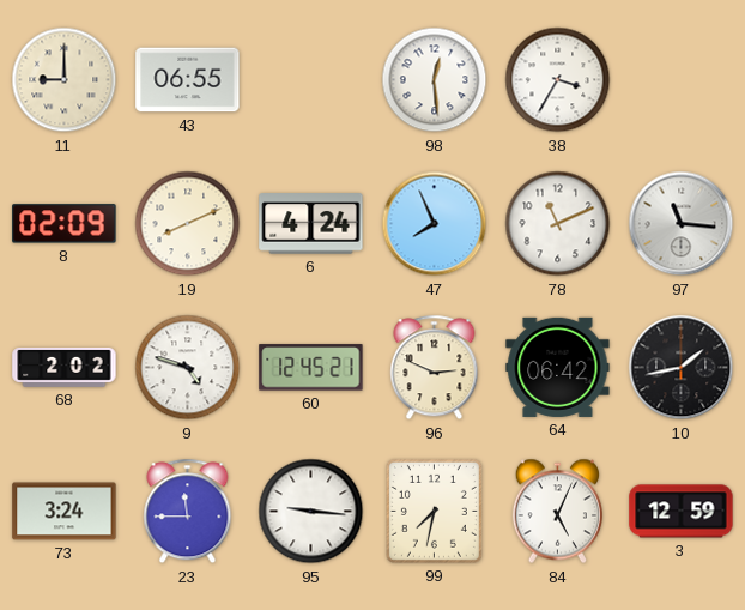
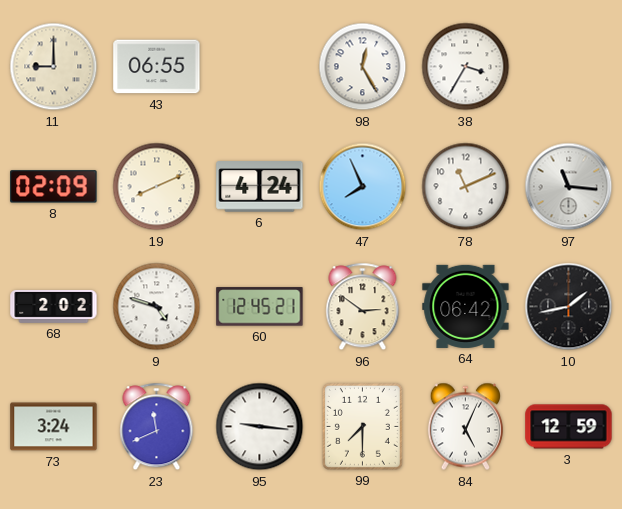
98: 12:29 -> 12:25
96: 2:49 -> 2:51
23: 11:45 -> 11:41
99: 7:32 -> 7:30
